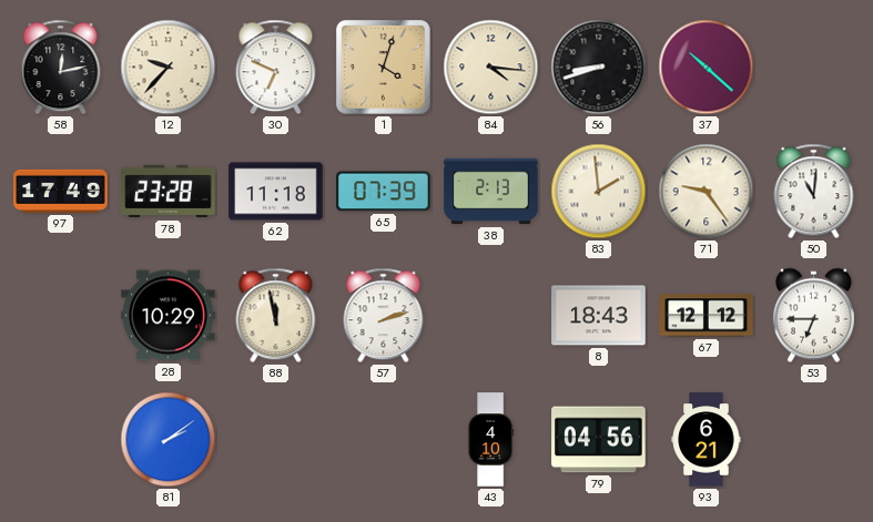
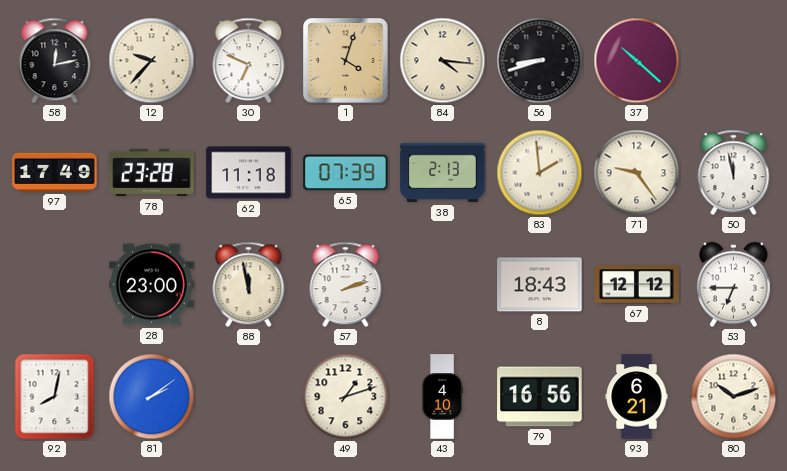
50: 11:01 -> 11:58
28: 10:29 -> 23:00
92: none -> 8:02
49: none -> 1:12
79: 04:56 -> 16:56
80: none -> 10:12
